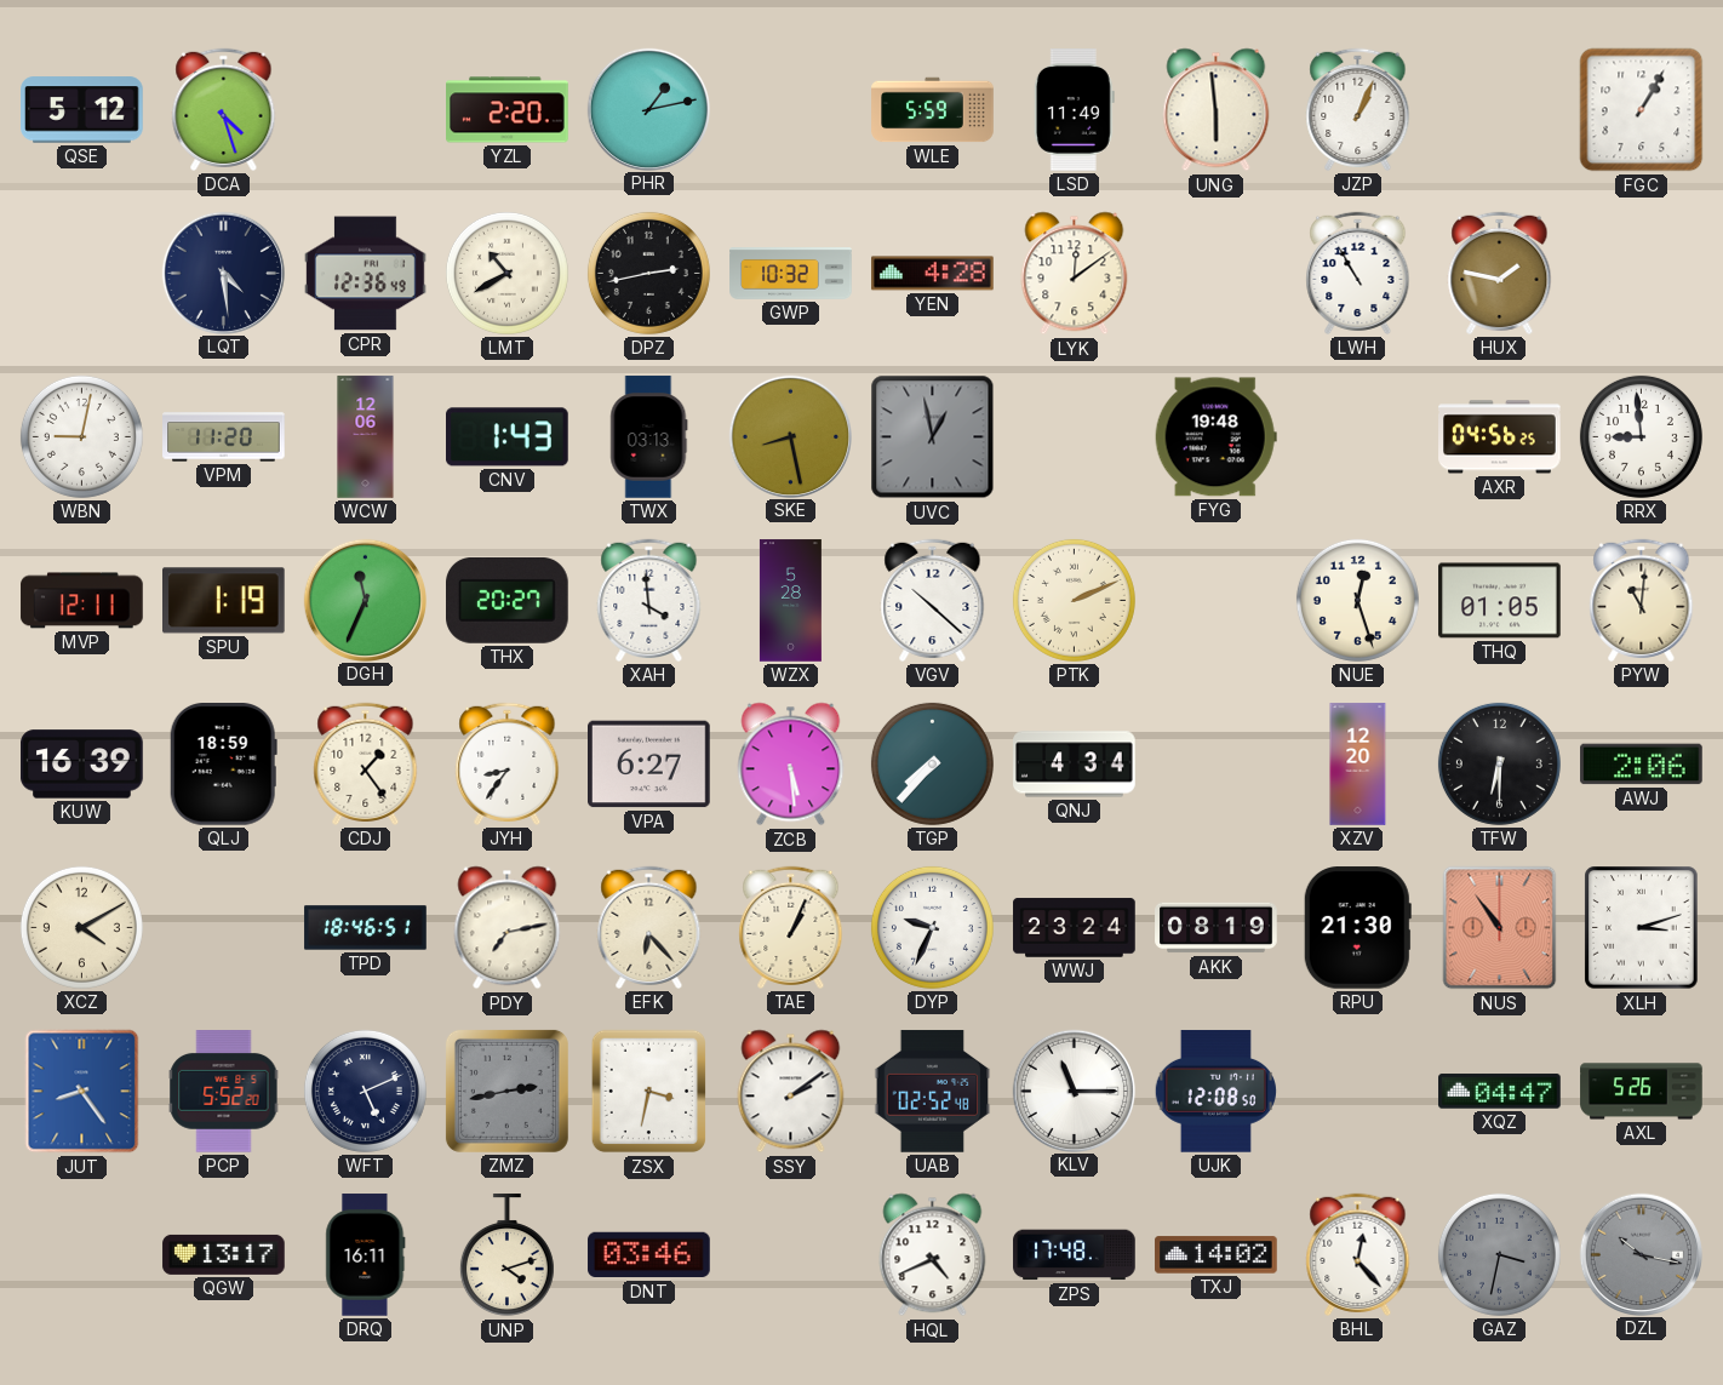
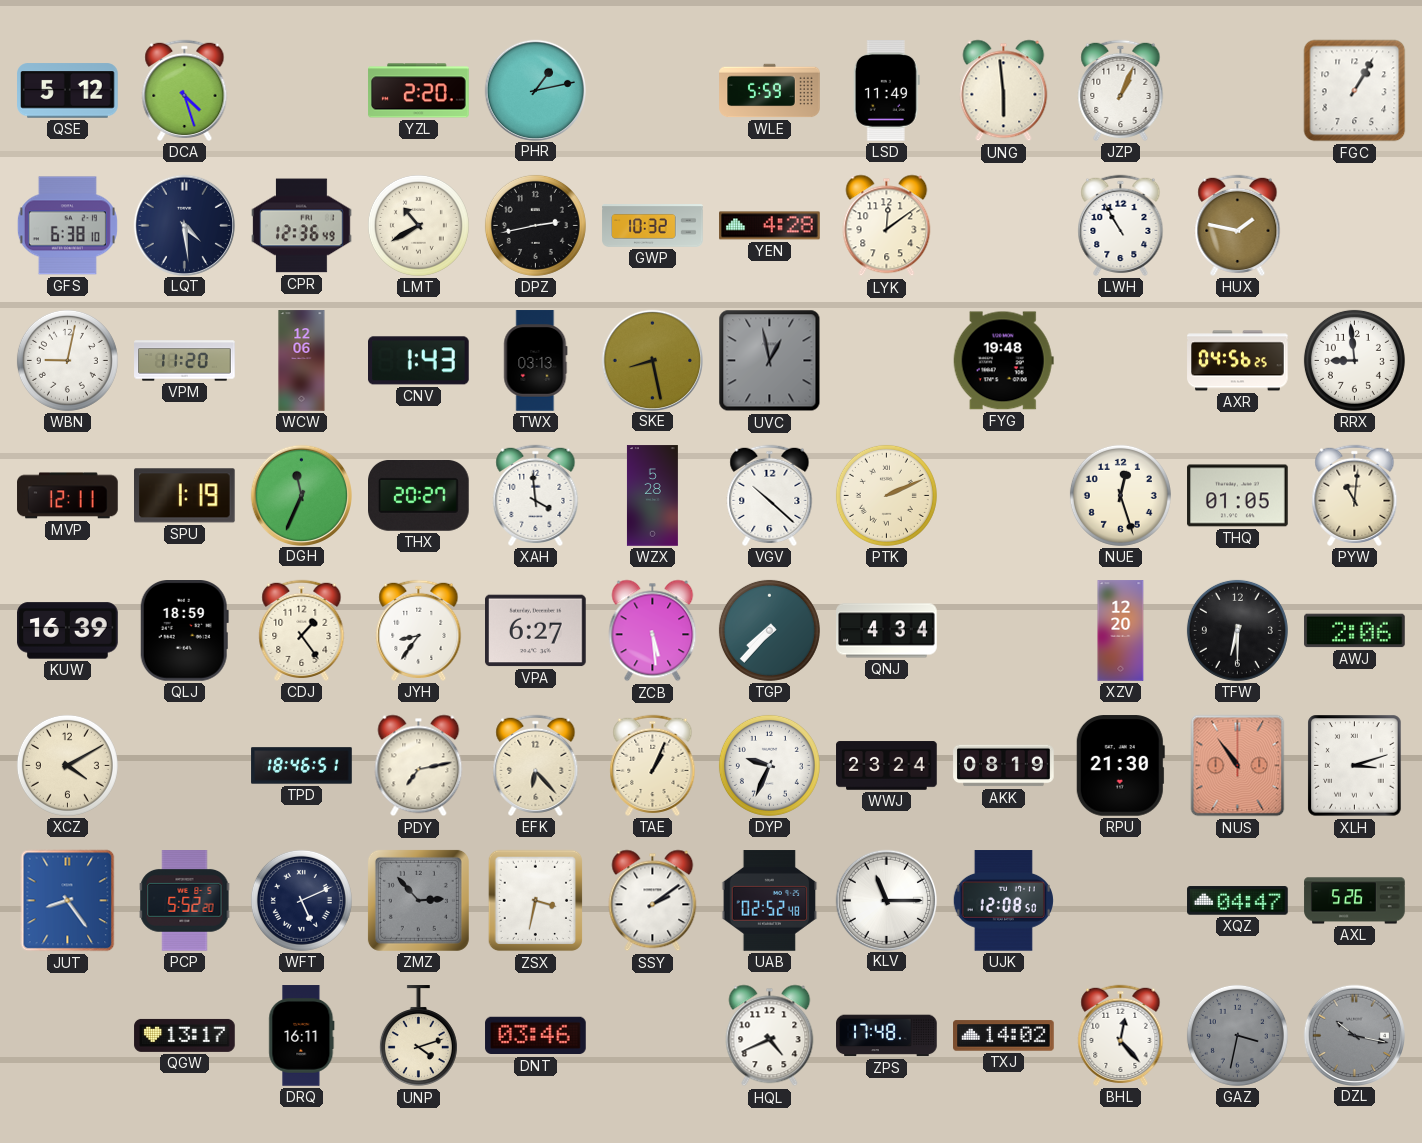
GFS: none -> 6:38
ZMZ: 2:43 -> 2:53
